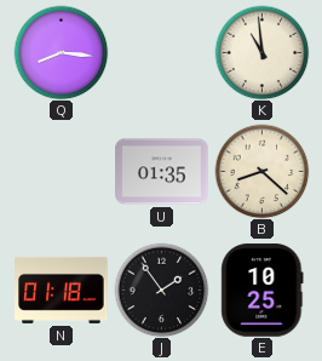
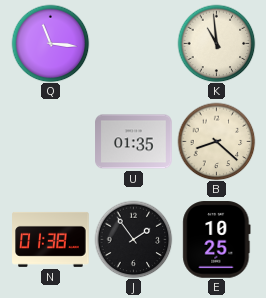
Q: 8:16 -> 11:16
N: 01:18 -> 01:38
